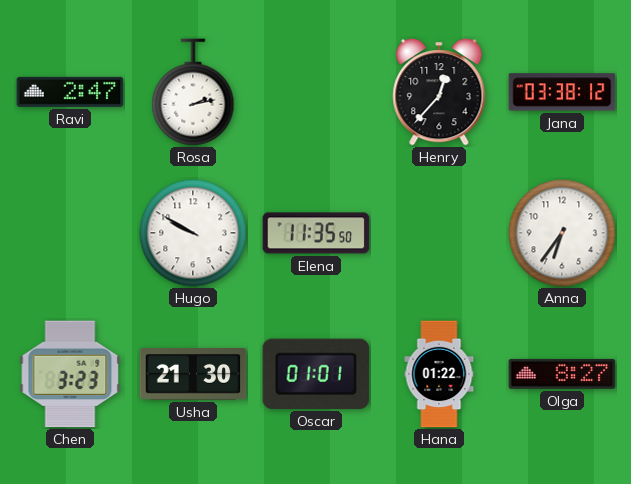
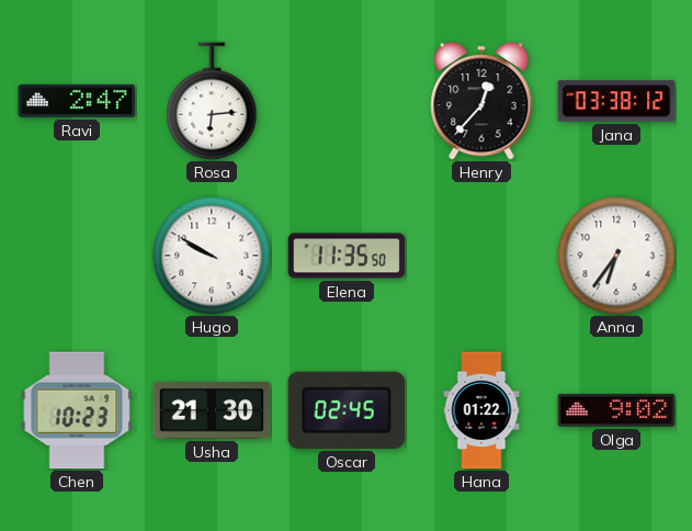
Rosa: 2:13 -> 6:14
Chen: 3:23 -> 10:23
Oscar: 01:01 -> 02:45
Olga: 8:27 -> 9:02
